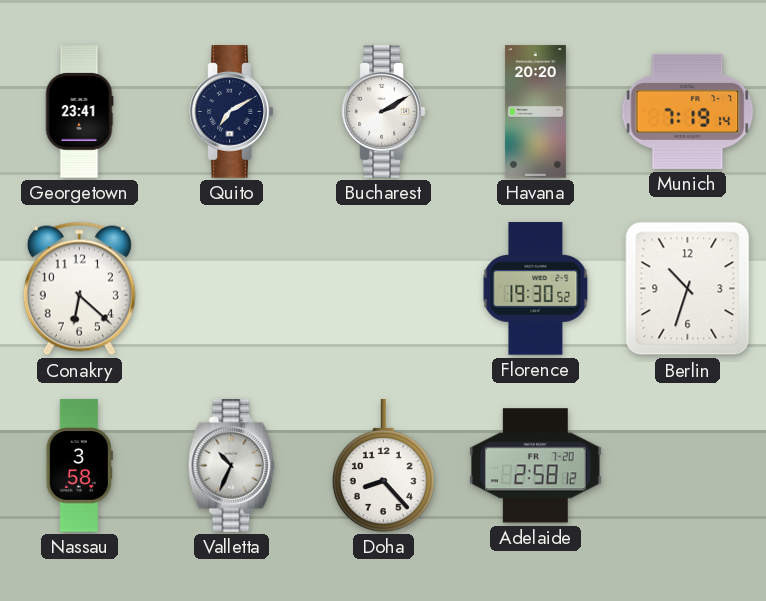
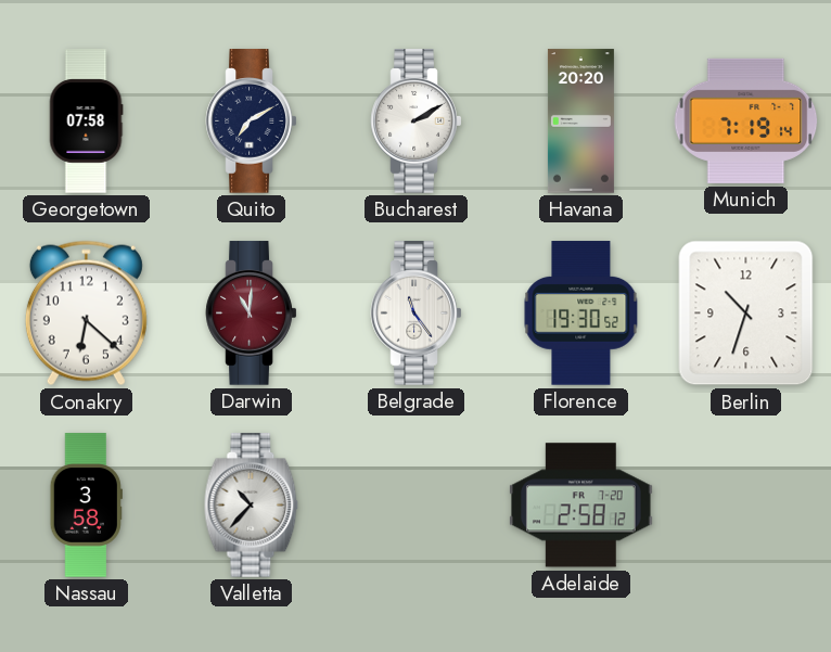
Georgetown: 23:41 -> 07:58
Darwin: none -> 11:01
Belgrade: none -> 11:24
Valletta: 10:34 -> 10:37
Doha: 8:23 -> none
